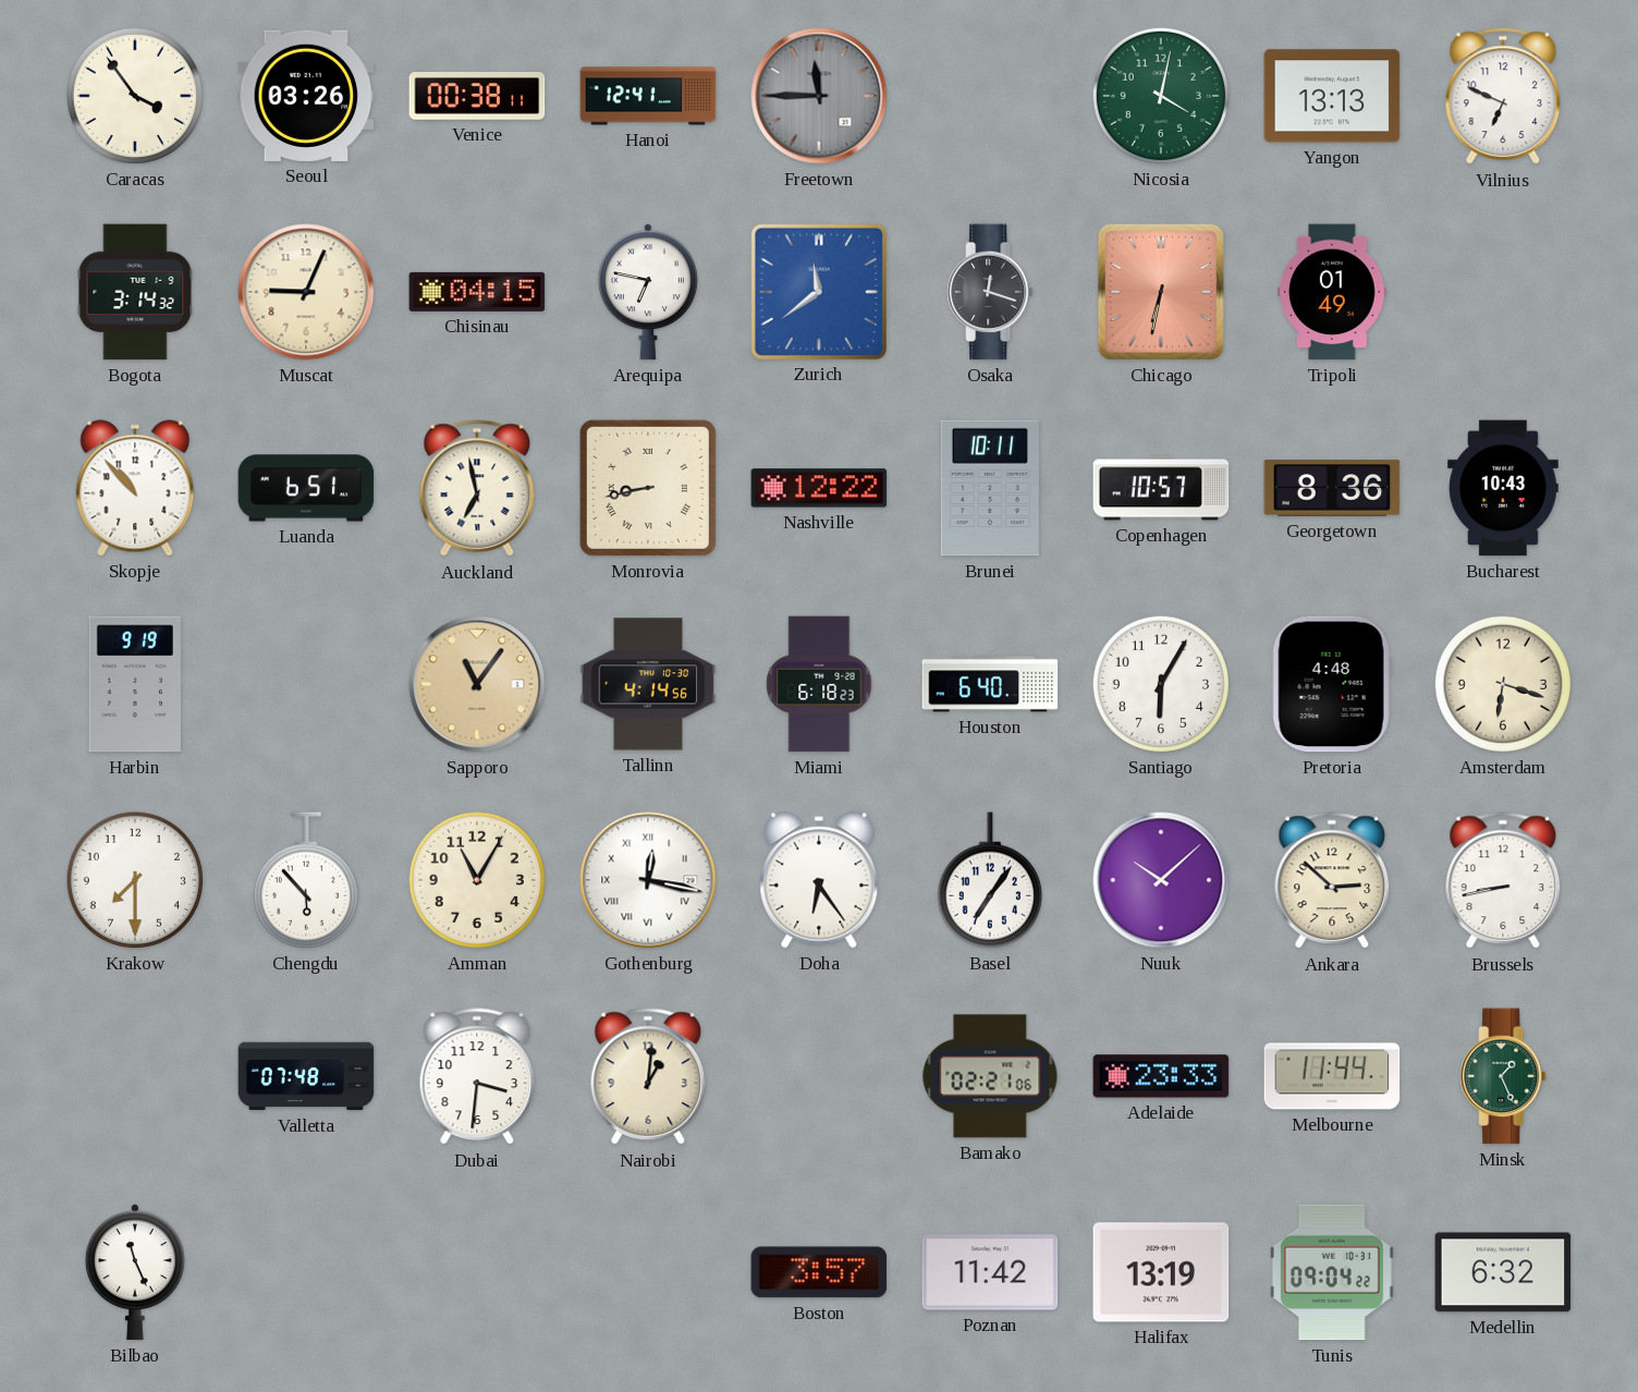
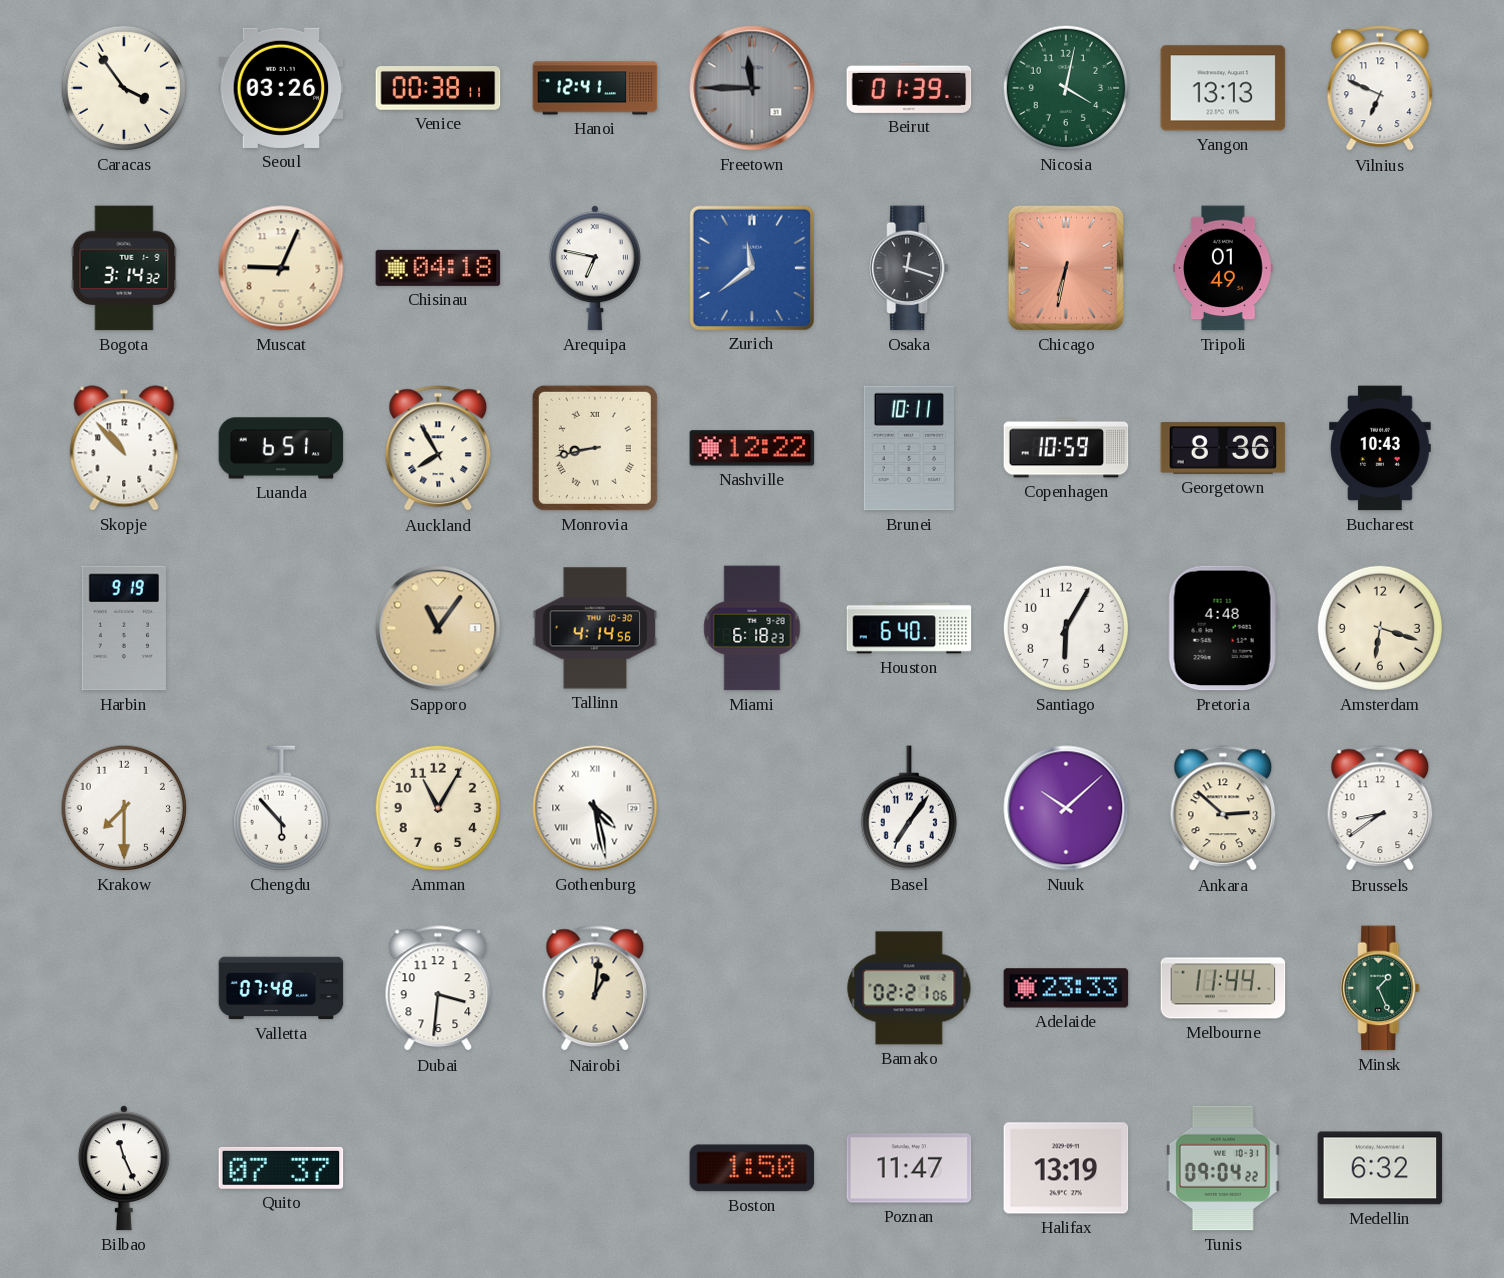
Beirut: none -> 01:39
Chisinau: 04:15 -> 04:18
Auckland: 6:58 -> 7:55
Copenhagen: 10:57 -> 10:59
Gothenburg: 12:17 -> 4:28
Doha: 6:24 -> none
Brussels: 8:43 -> 8:39
Quito: none -> 07:37
Boston: 3:57 -> 1:50
Poznan: 11:42 -> 11:47
